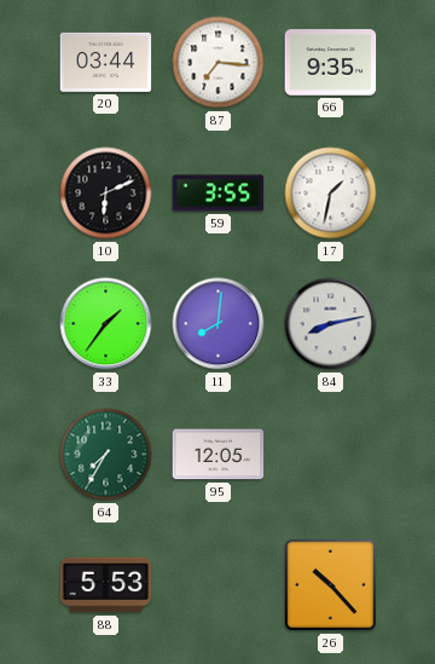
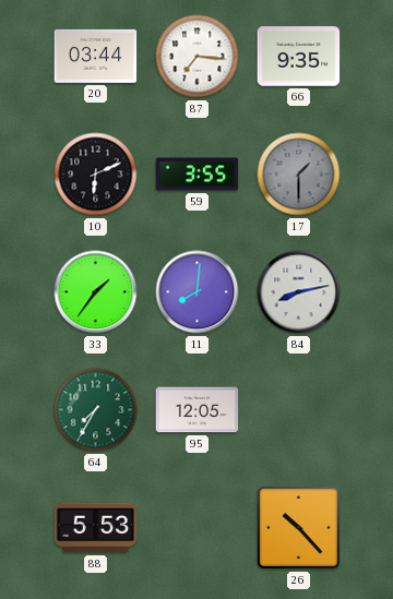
17: 1:32 -> 1:30
17 dial: white -> grey
